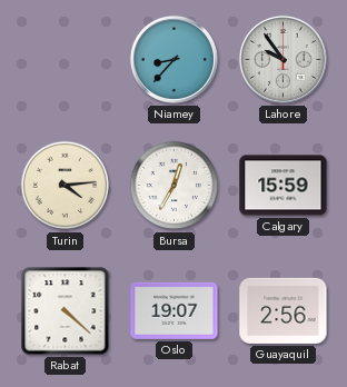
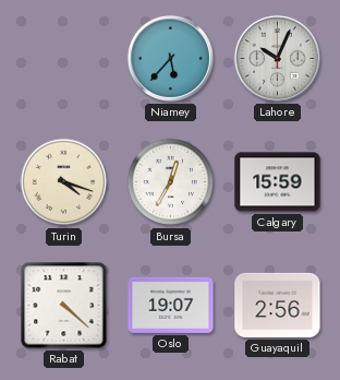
Niamey: 8:37 -> 5:37
Lahore: 9:54 -> 10:04
Turin: 4:14 -> 4:18
